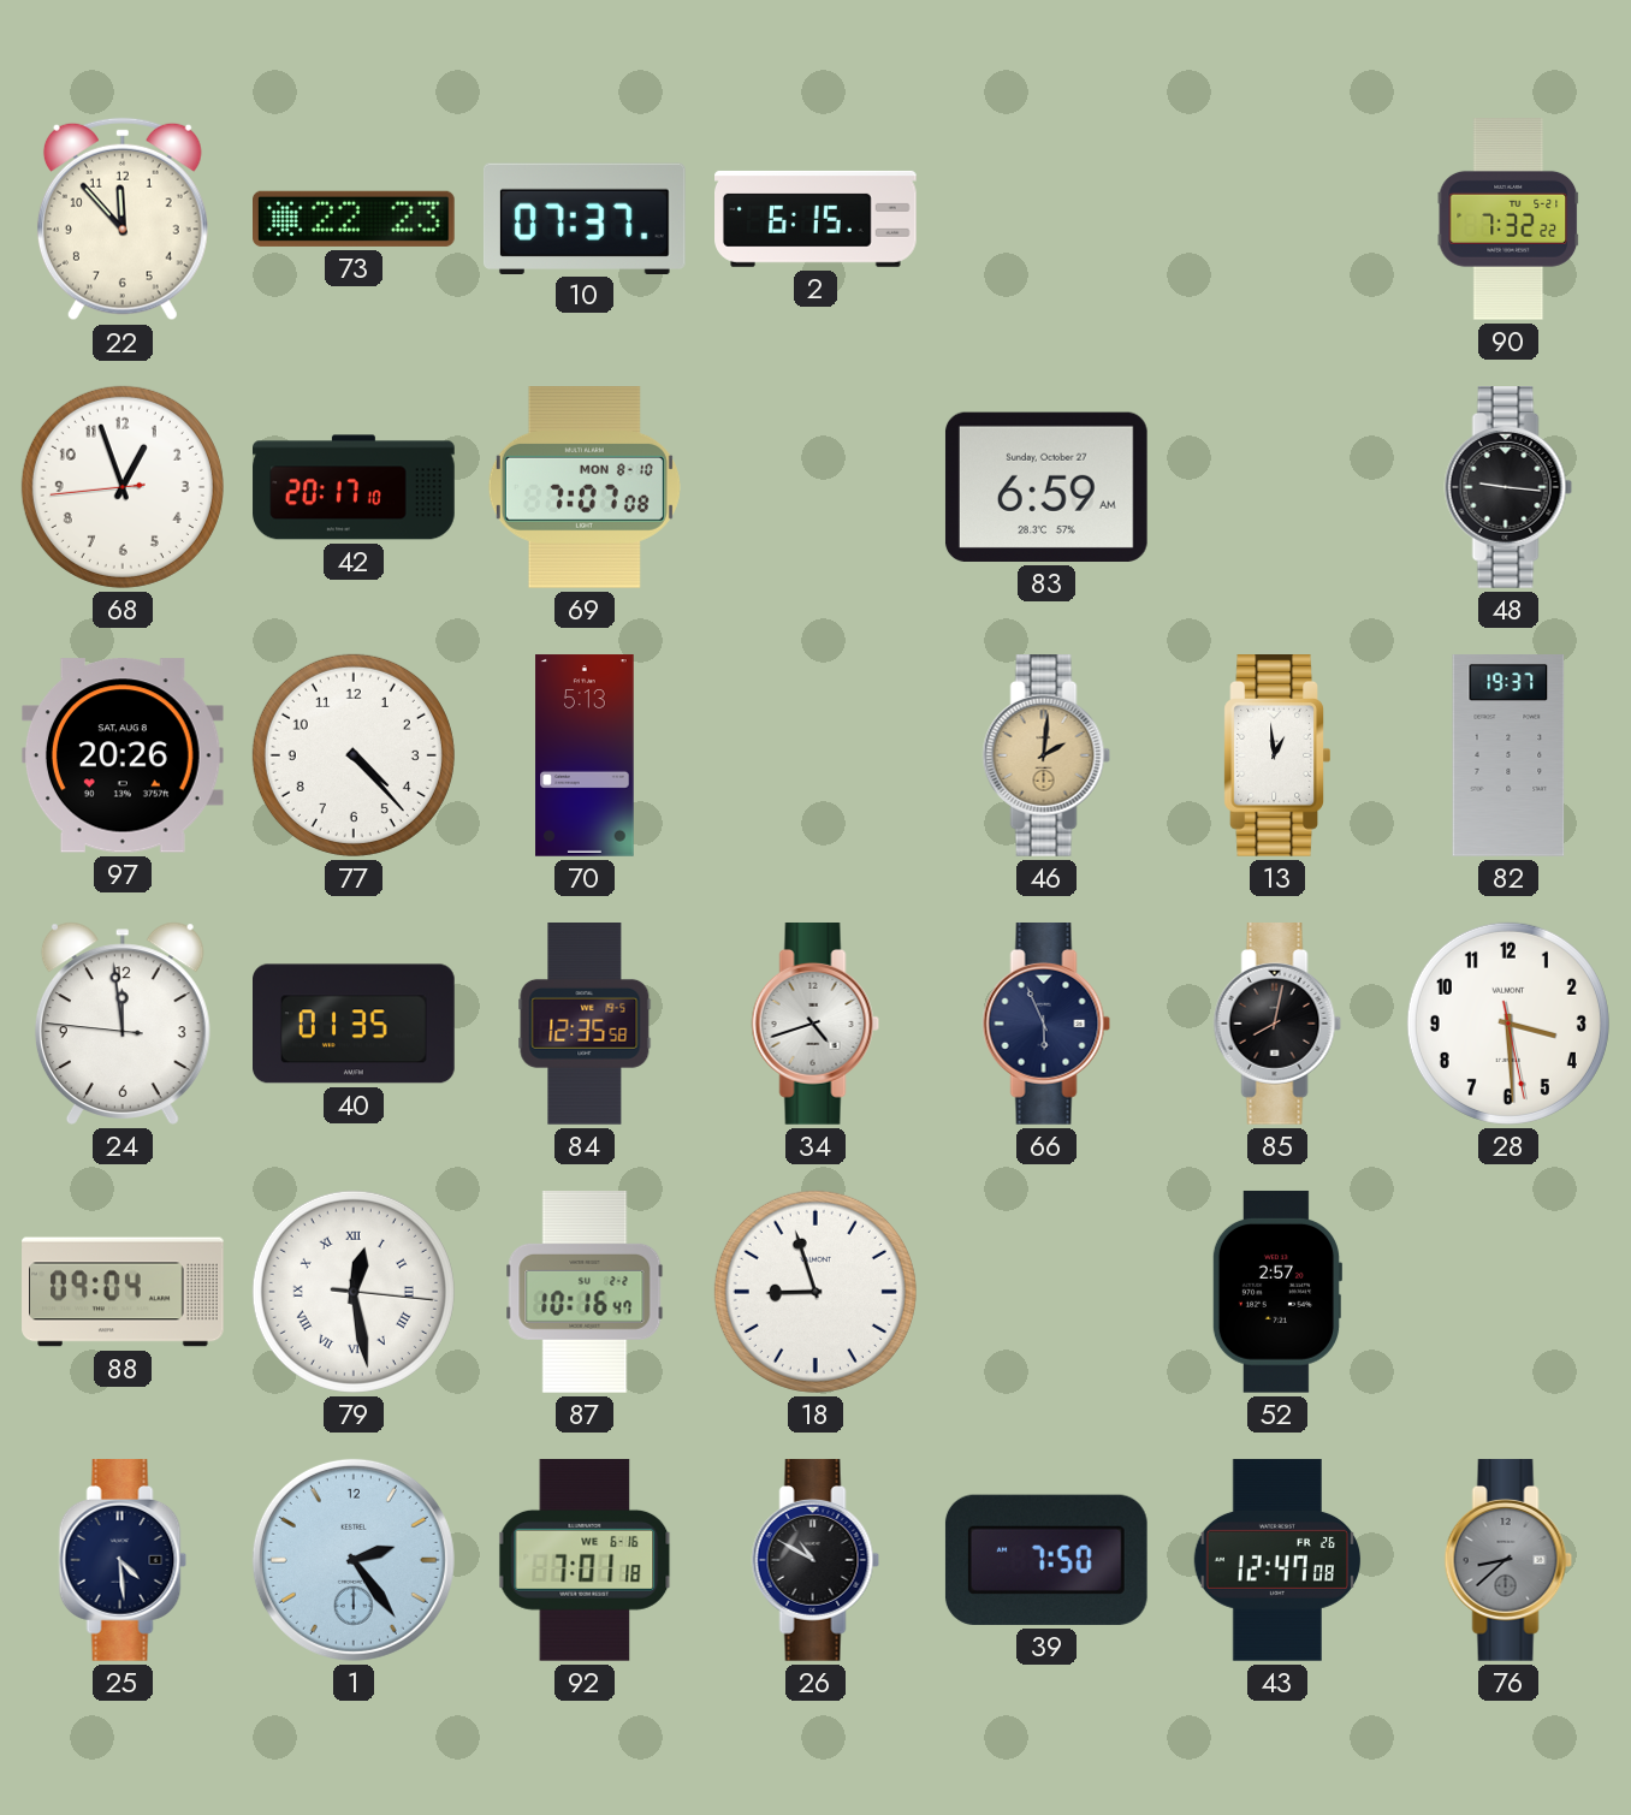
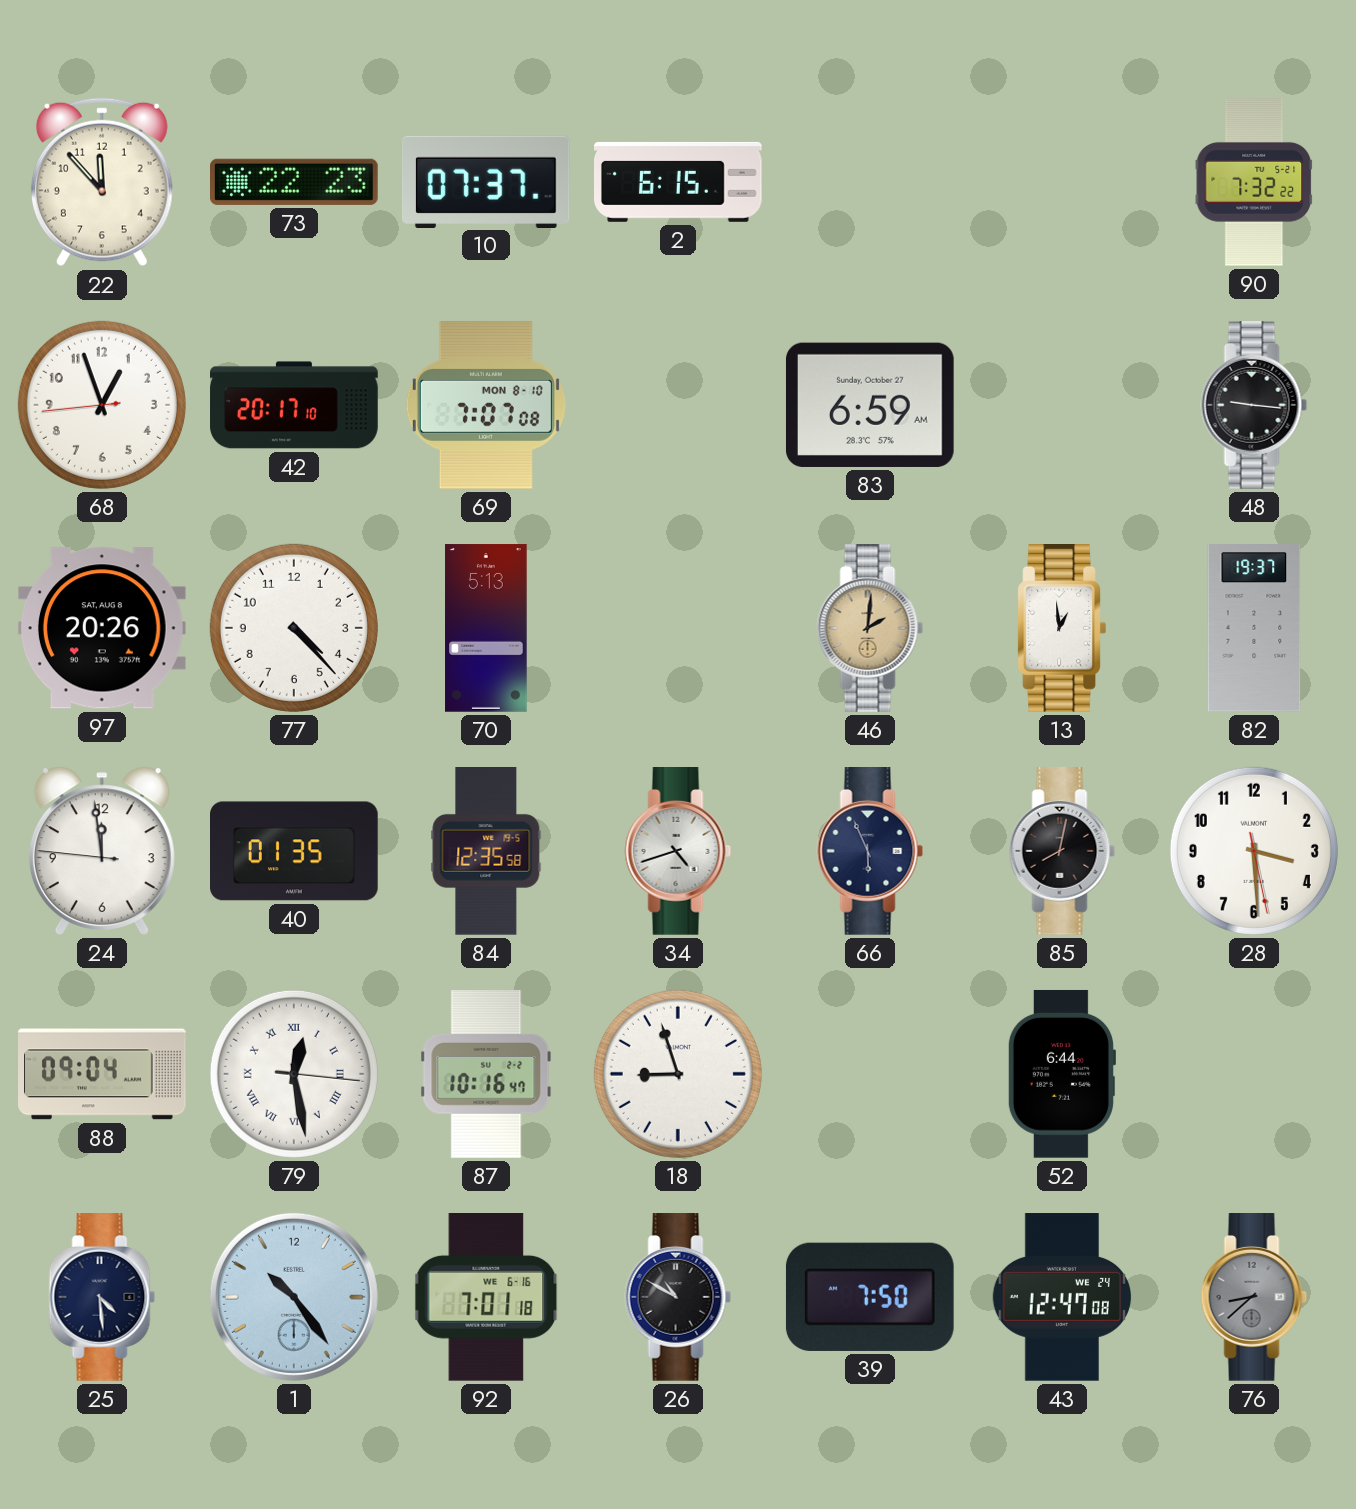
52: 2:57 -> 6:44
1: 2:24 -> 10:24
43 date: FR 26 -> WE 24
